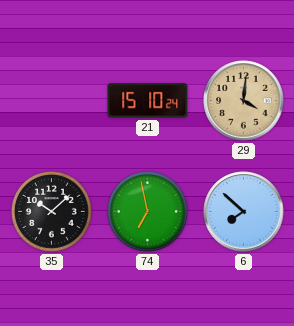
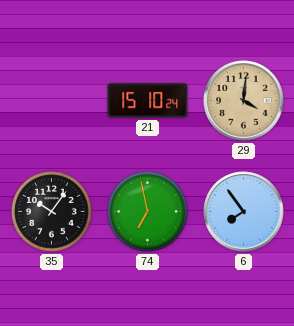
35: 10:08 -> 10:06
6: 7:52 -> 7:54
